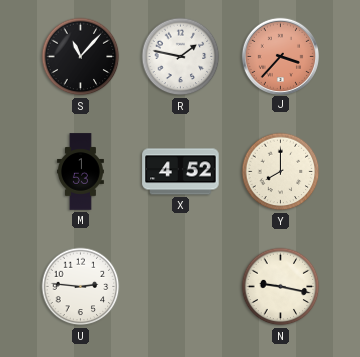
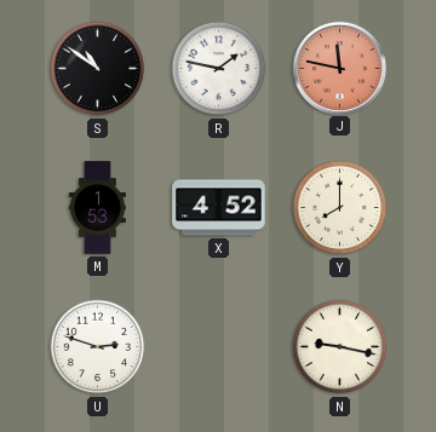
S: 11:07 -> 10:51
J: 3:37 -> 11:47
U: 2:46 -> 2:48
